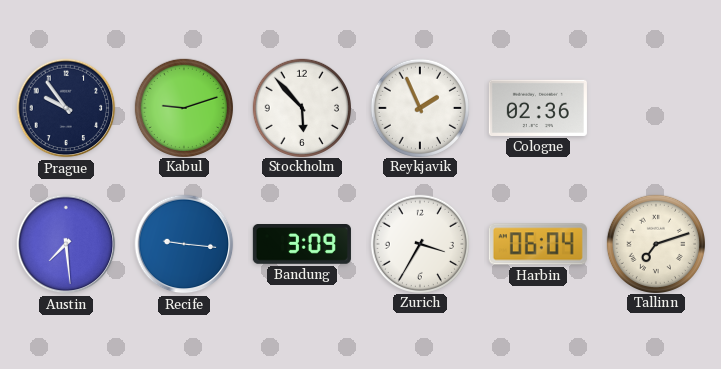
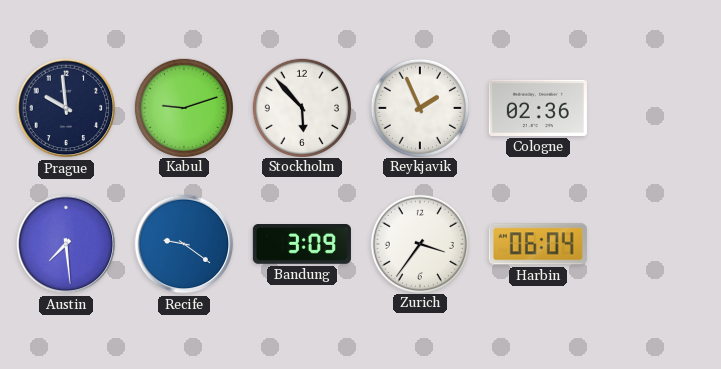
Prague: 9:54 -> 9:59
Recife: 9:16 -> 9:21
Zurich: 3:35 -> 3:36
Tallinn: 7:12 -> none
